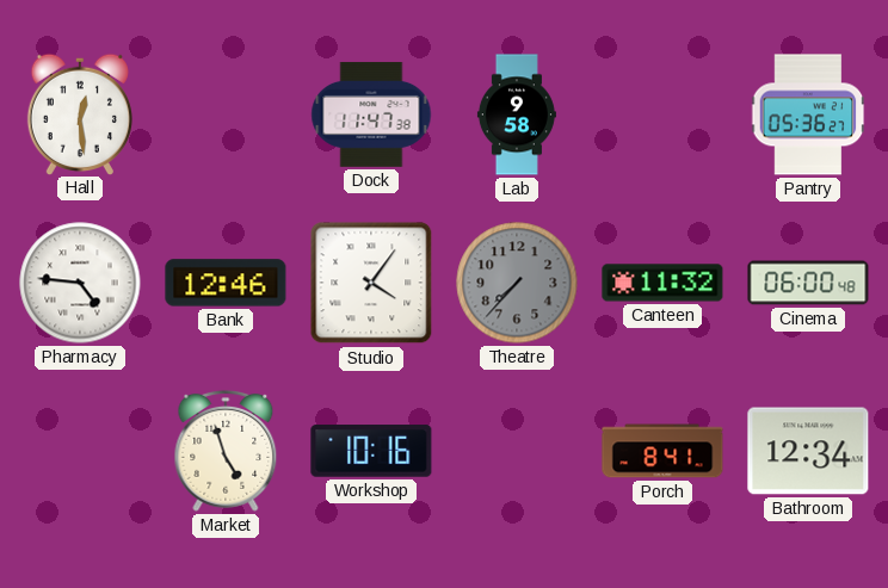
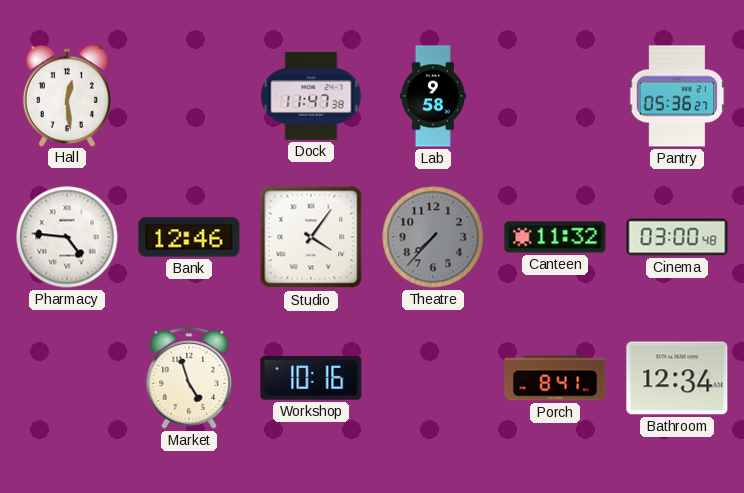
Cinema: 06:00 -> 03:00
